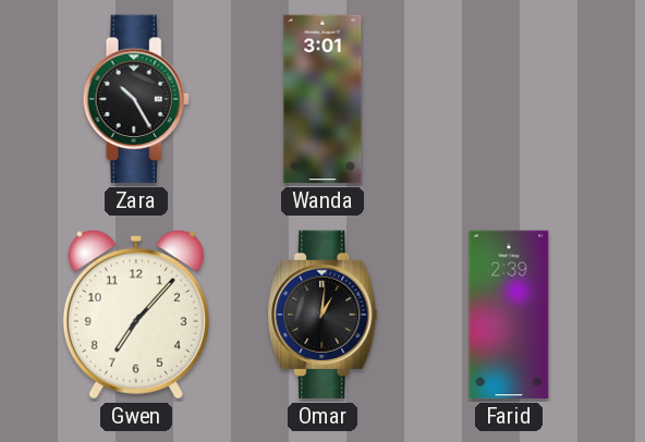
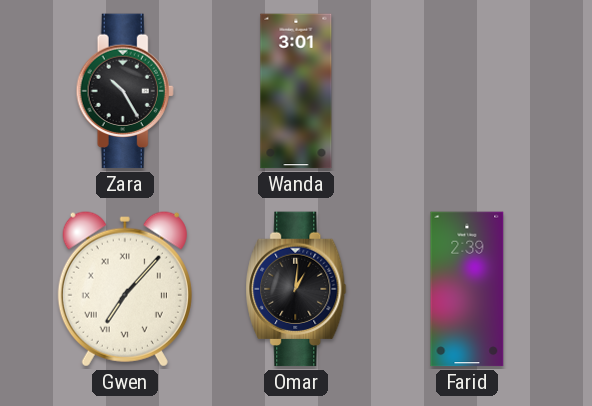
Gwen numerals: Arabic -> Roman
